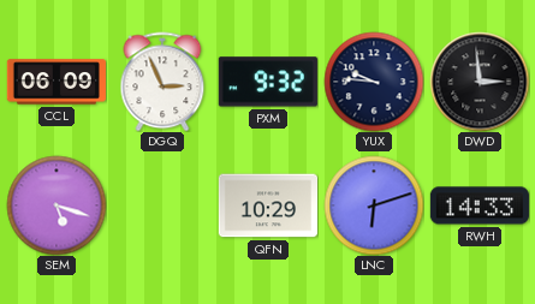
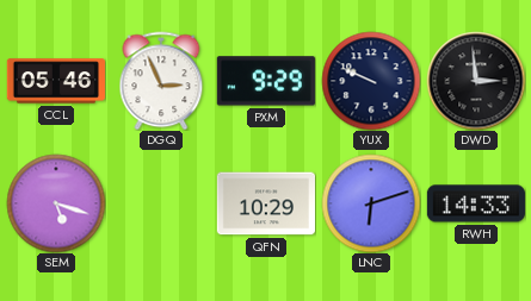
CCL: 06:09 -> 05:46
PXM: 9:32 -> 9:29
YUX: 9:46 -> 9:49
